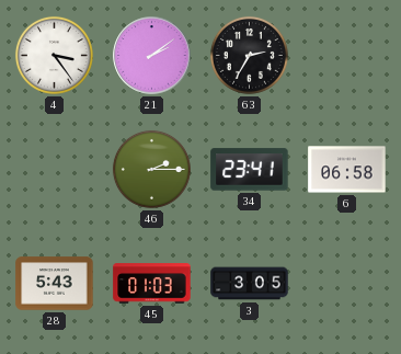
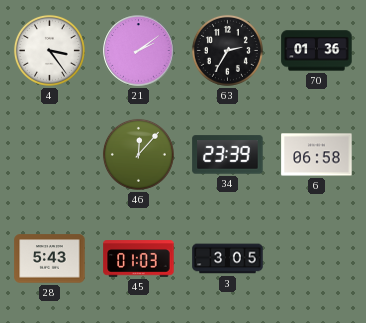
70: none -> 01:36
46: 2:15 -> 12:07
34: 23:41 -> 23:39
